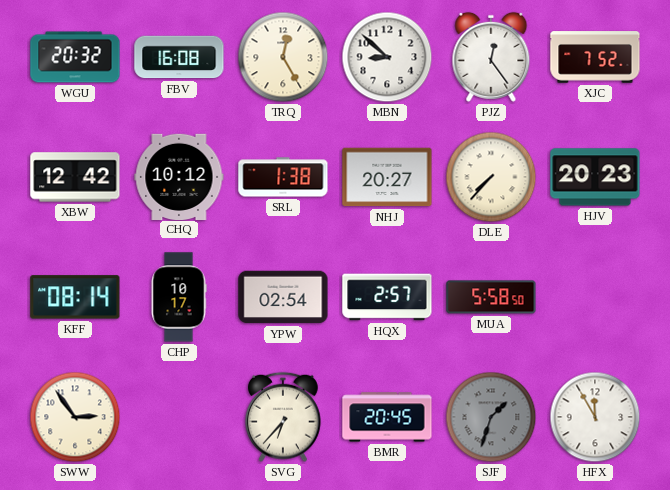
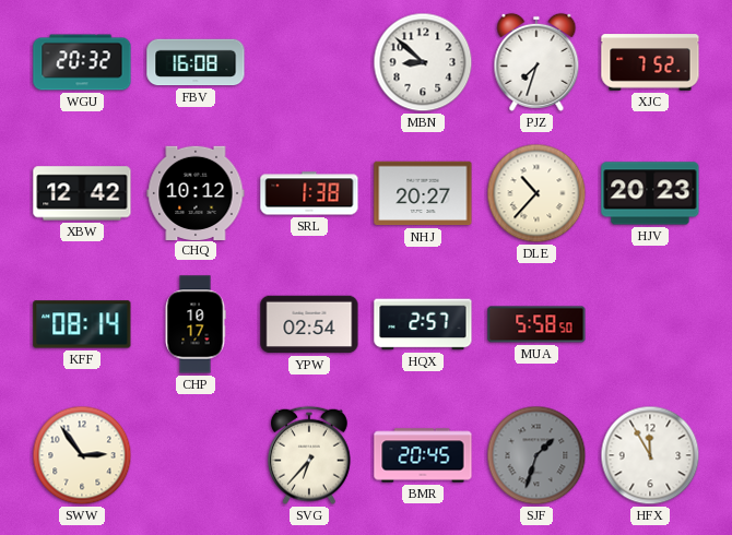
TRQ: 12:25 -> none
PJZ: 12:24 -> 7:33
DLE: 7:37 -> 10:37
